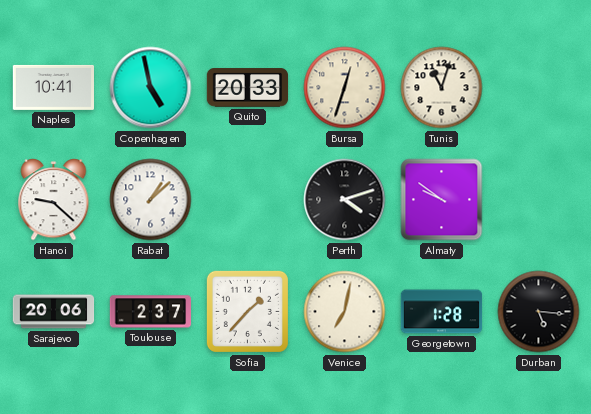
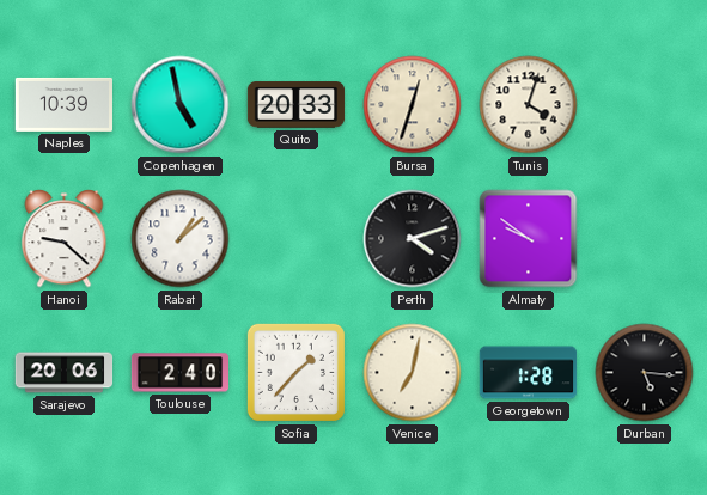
Naples: 10:41 -> 10:39
Tunis: 11:03 -> 4:03
Toulouse: 2:37 -> 2:40
